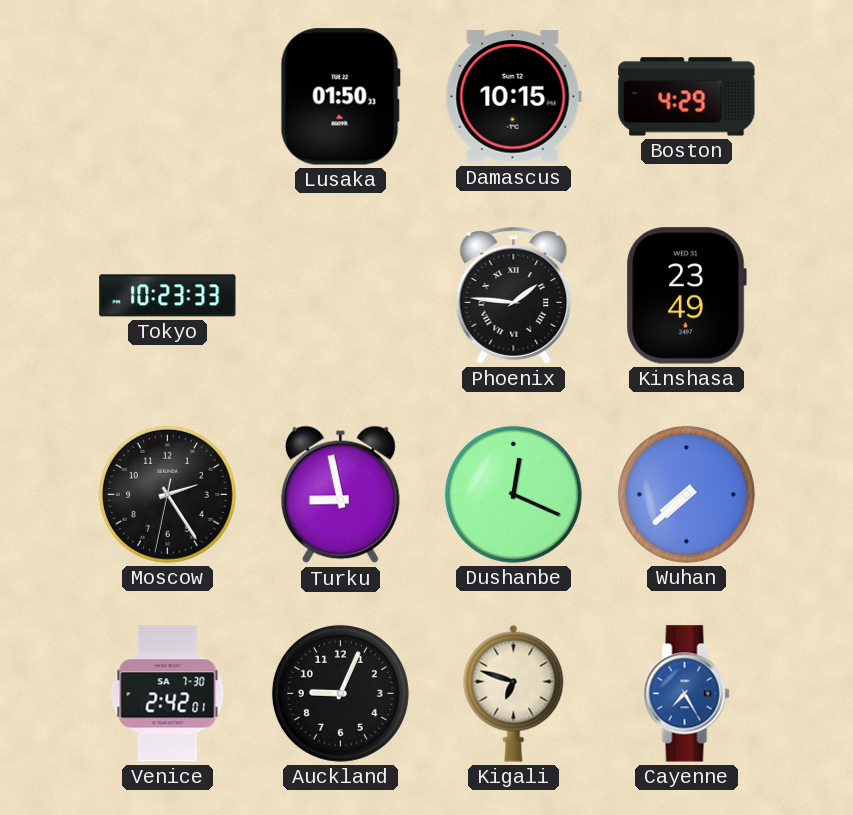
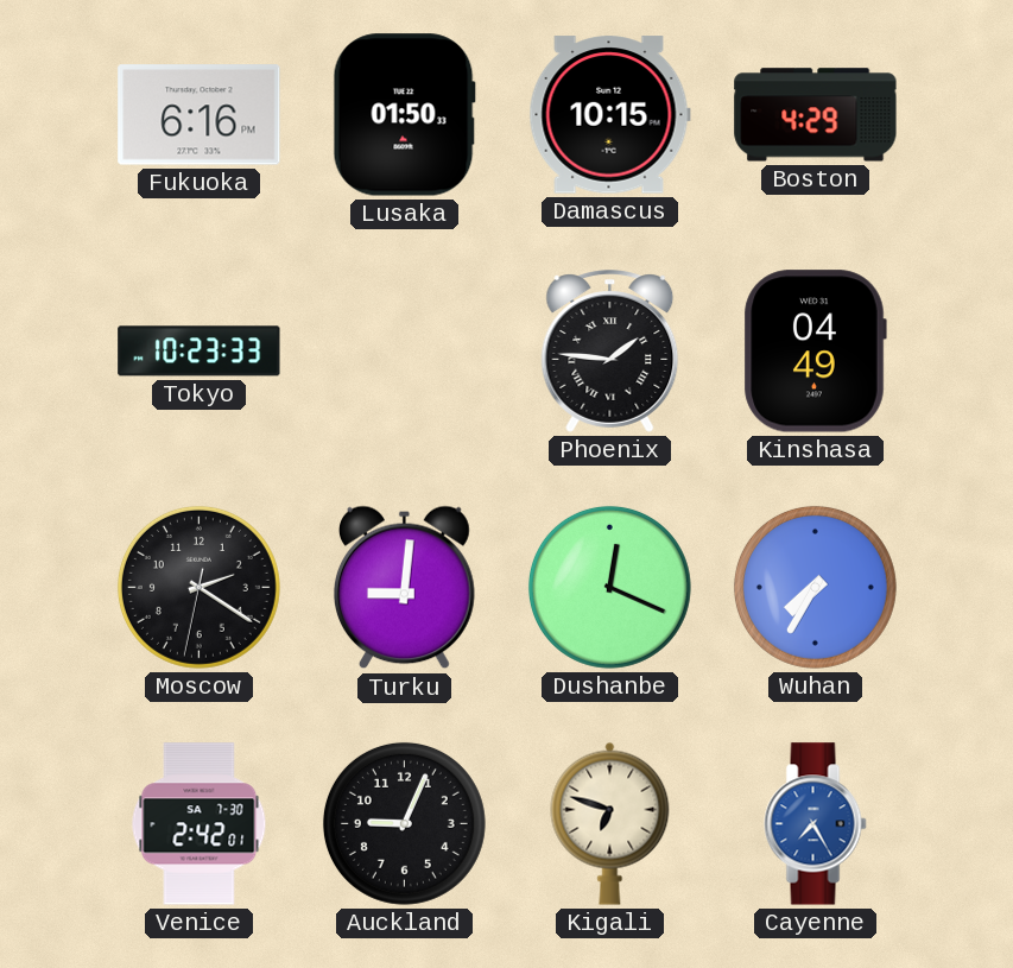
Fukuoka: none -> 6:16
Kinshasa: 23:49 -> 04:49
Moscow: 2:24 -> 2:20
Turku: 8:58 -> 9:01
Wuhan: 7:38 -> 7:35
